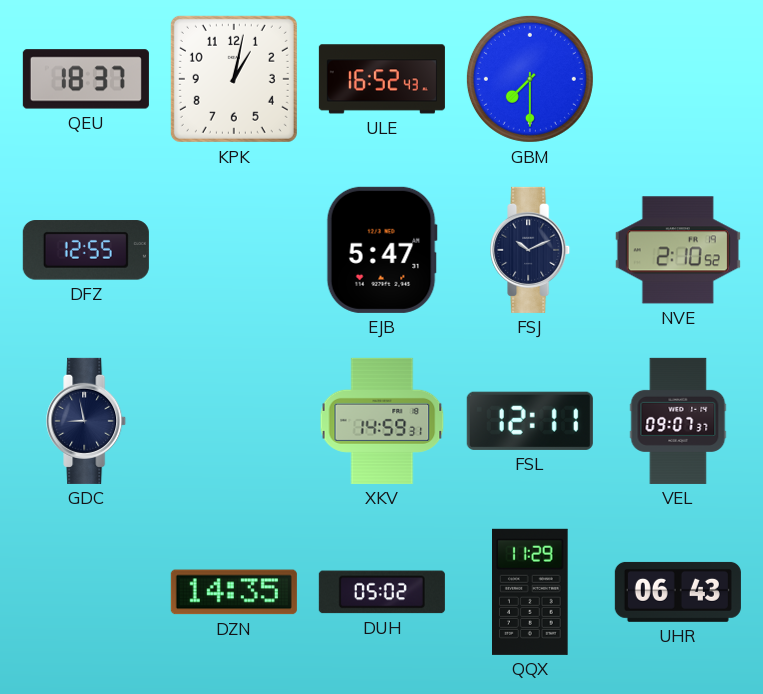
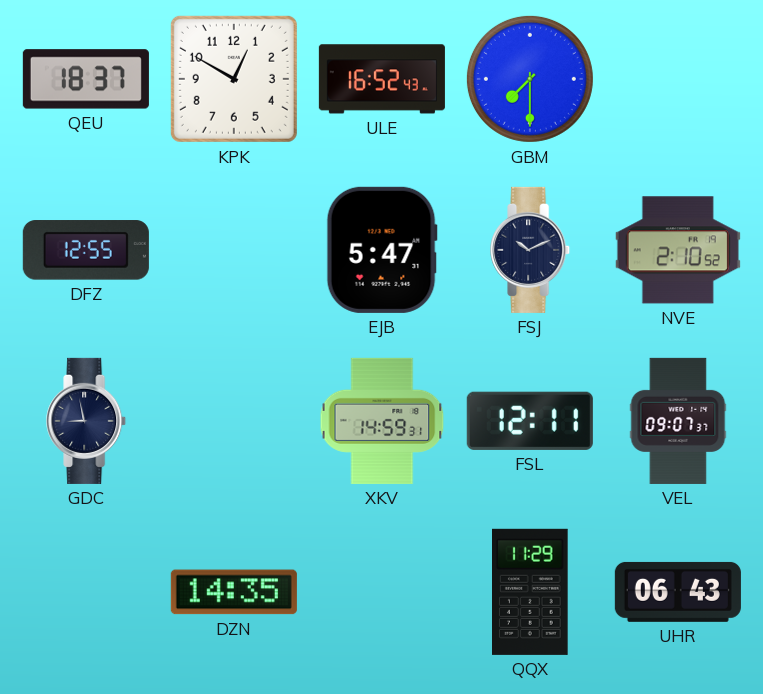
KPK: 1:02 -> 12:50
DUH: 05:02 -> none
